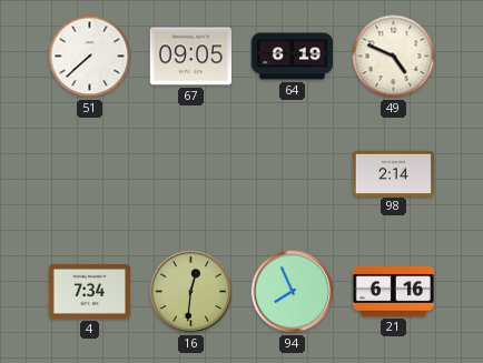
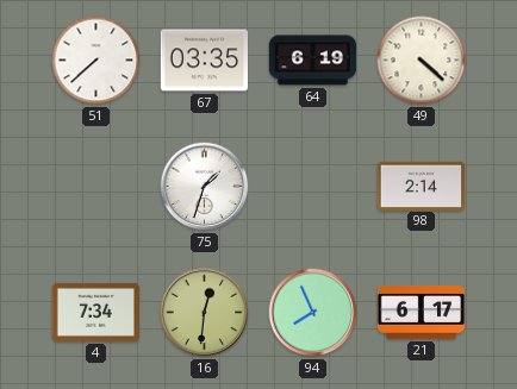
67: 09:05 -> 03:35
49: 4:49 -> 4:22
75: none -> 1:33
21: 6:16 -> 6:17
